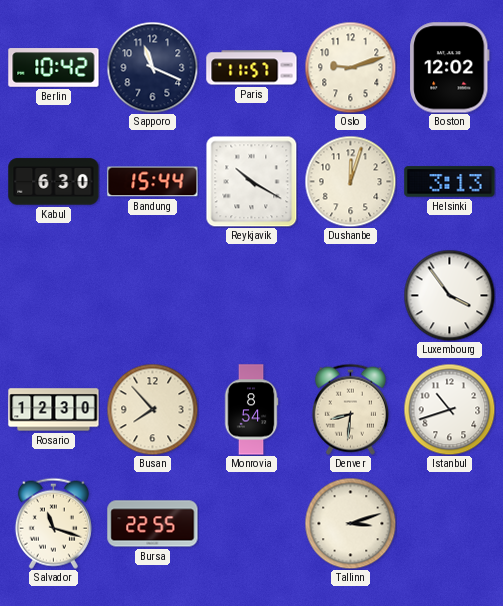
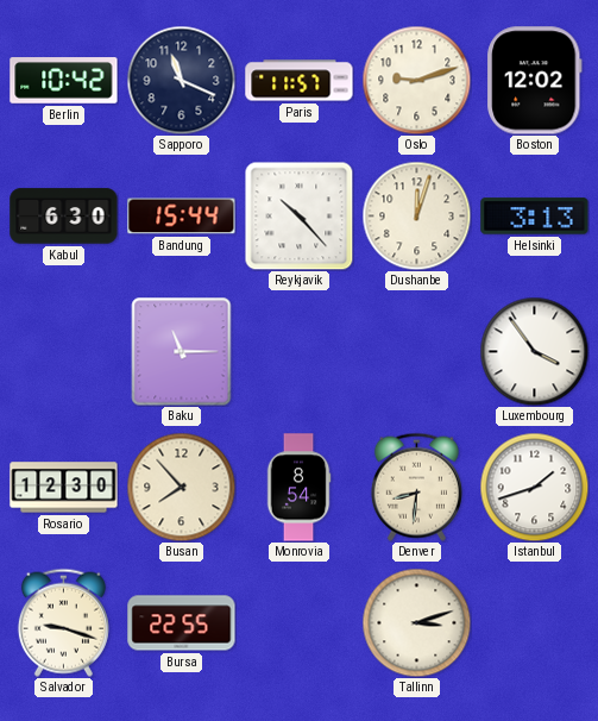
Reykjavik: 10:20 -> 10:23
Baku: none -> 11:15
Istanbul: 10:42 -> 1:42
Salvador: 11:18 -> 9:18
